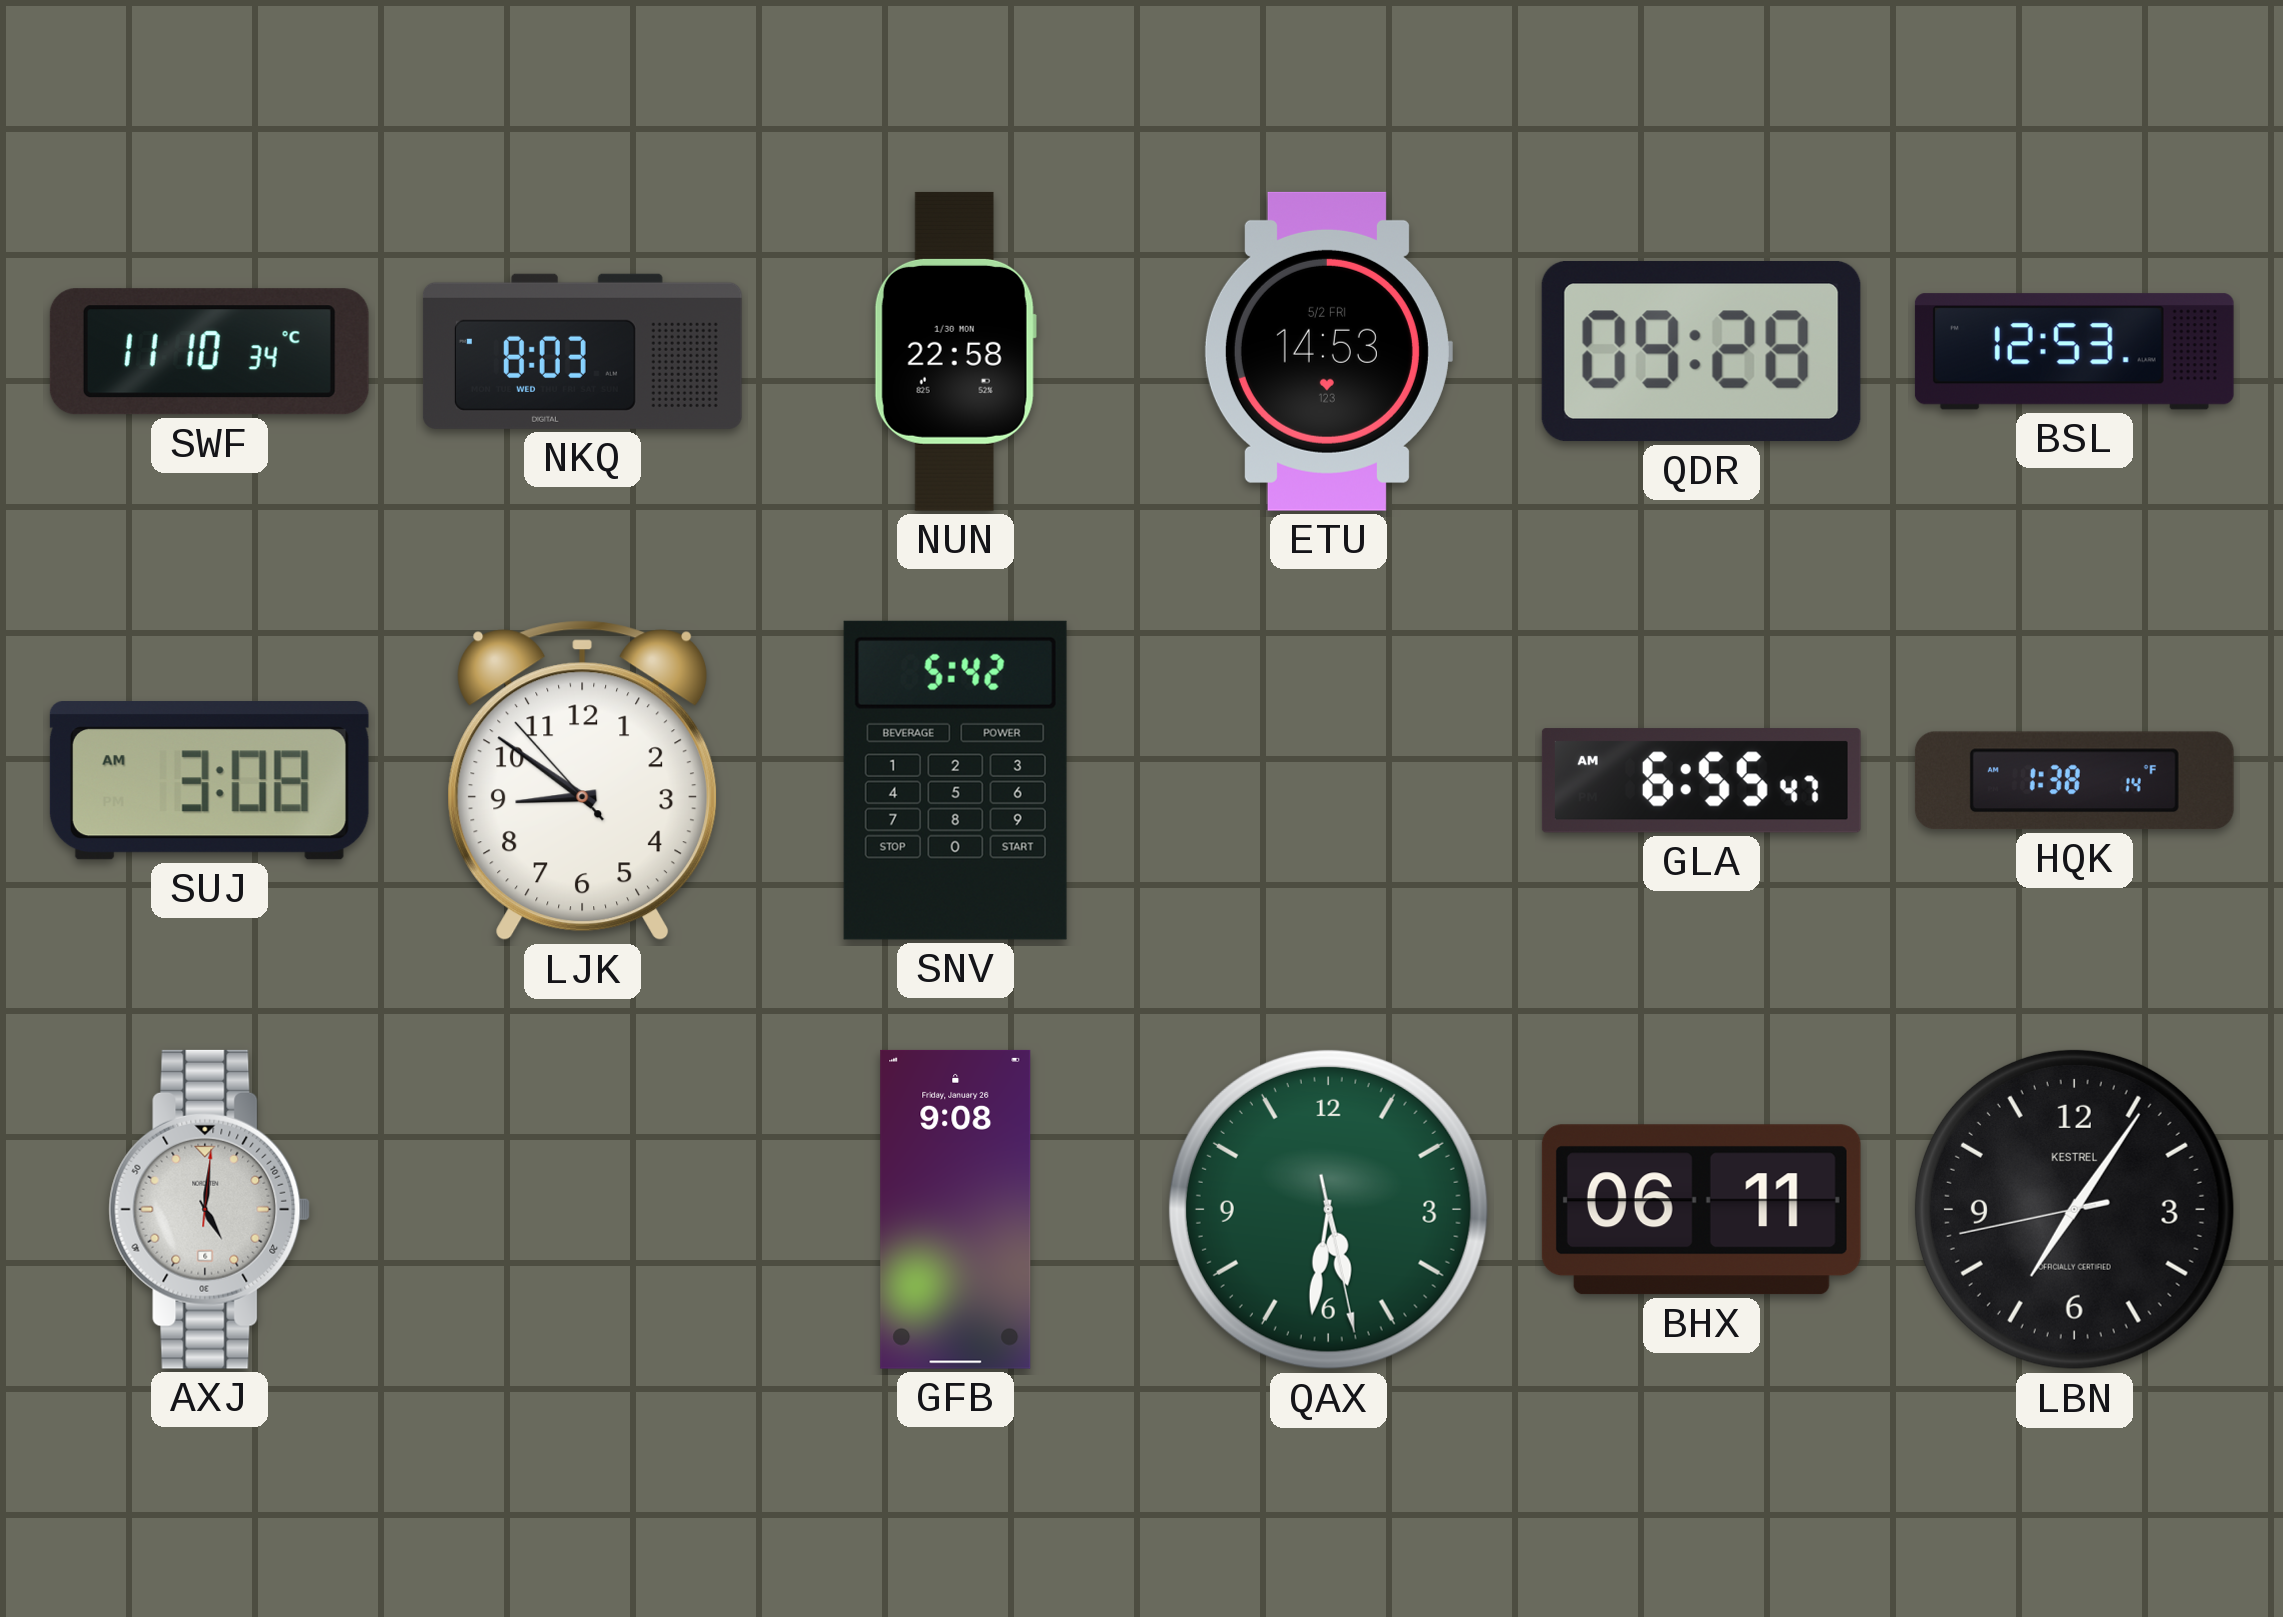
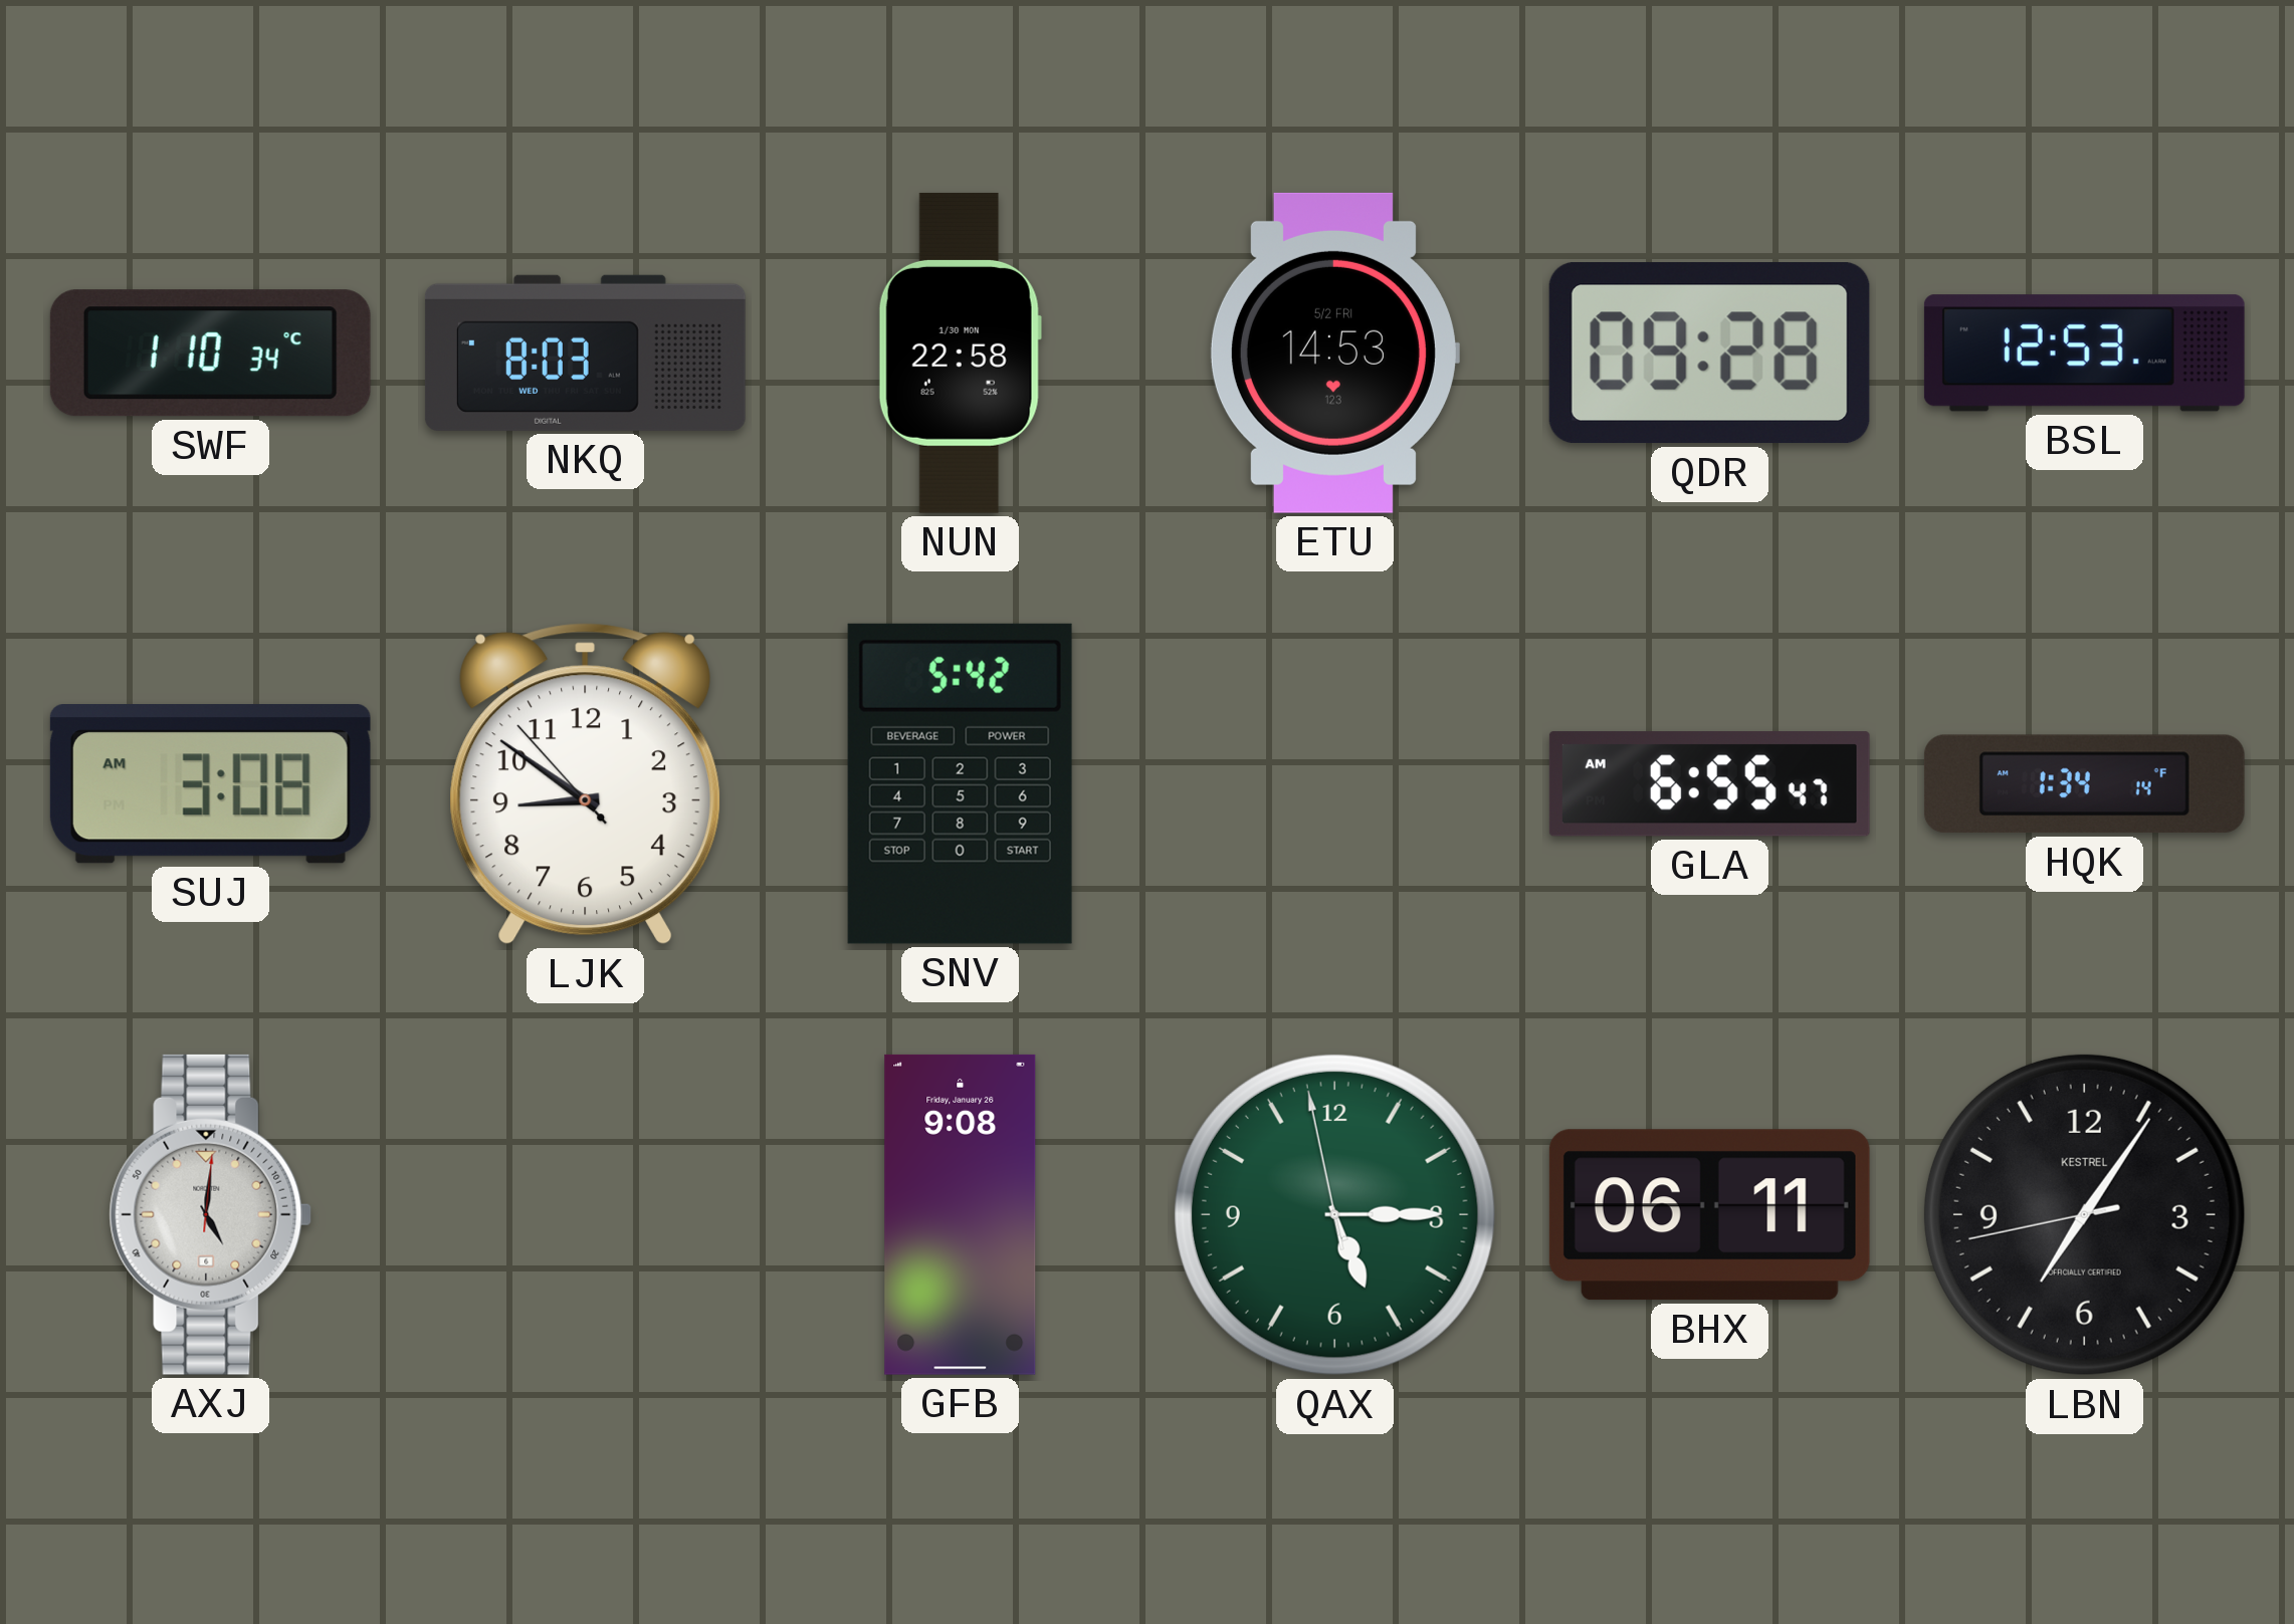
SWF: 11:10 -> 1:10
HQK: 1:38 -> 1:34
QAX: 5:31 -> 5:14
